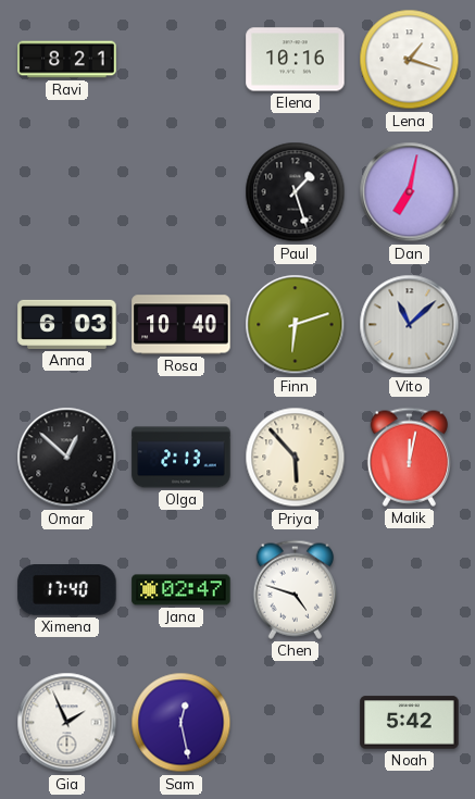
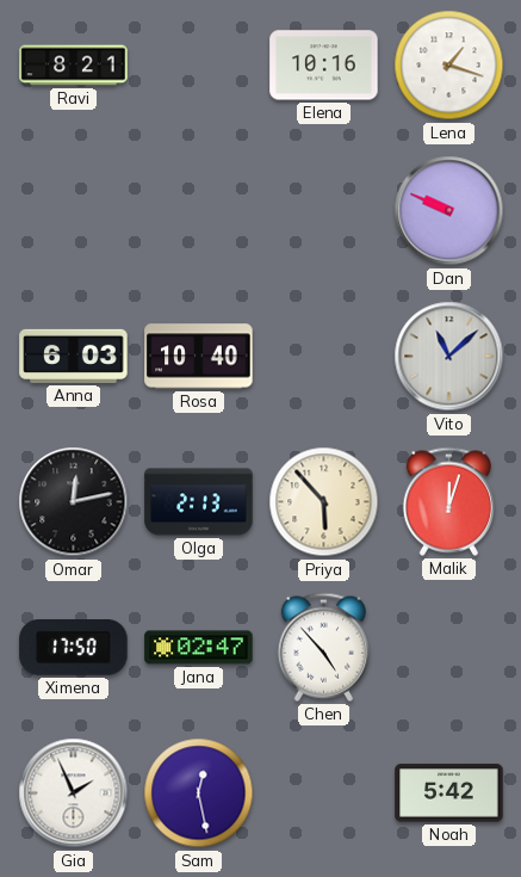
Paul: 1:27 -> none
Dan: 7:02 -> 9:49
Finn: 6:12 -> none
Omar: 12:52 -> 12:13
Malik: 12:02 -> 12:03
Ximena: 17:40 -> 17:50
Chen: 4:48 -> 4:53
